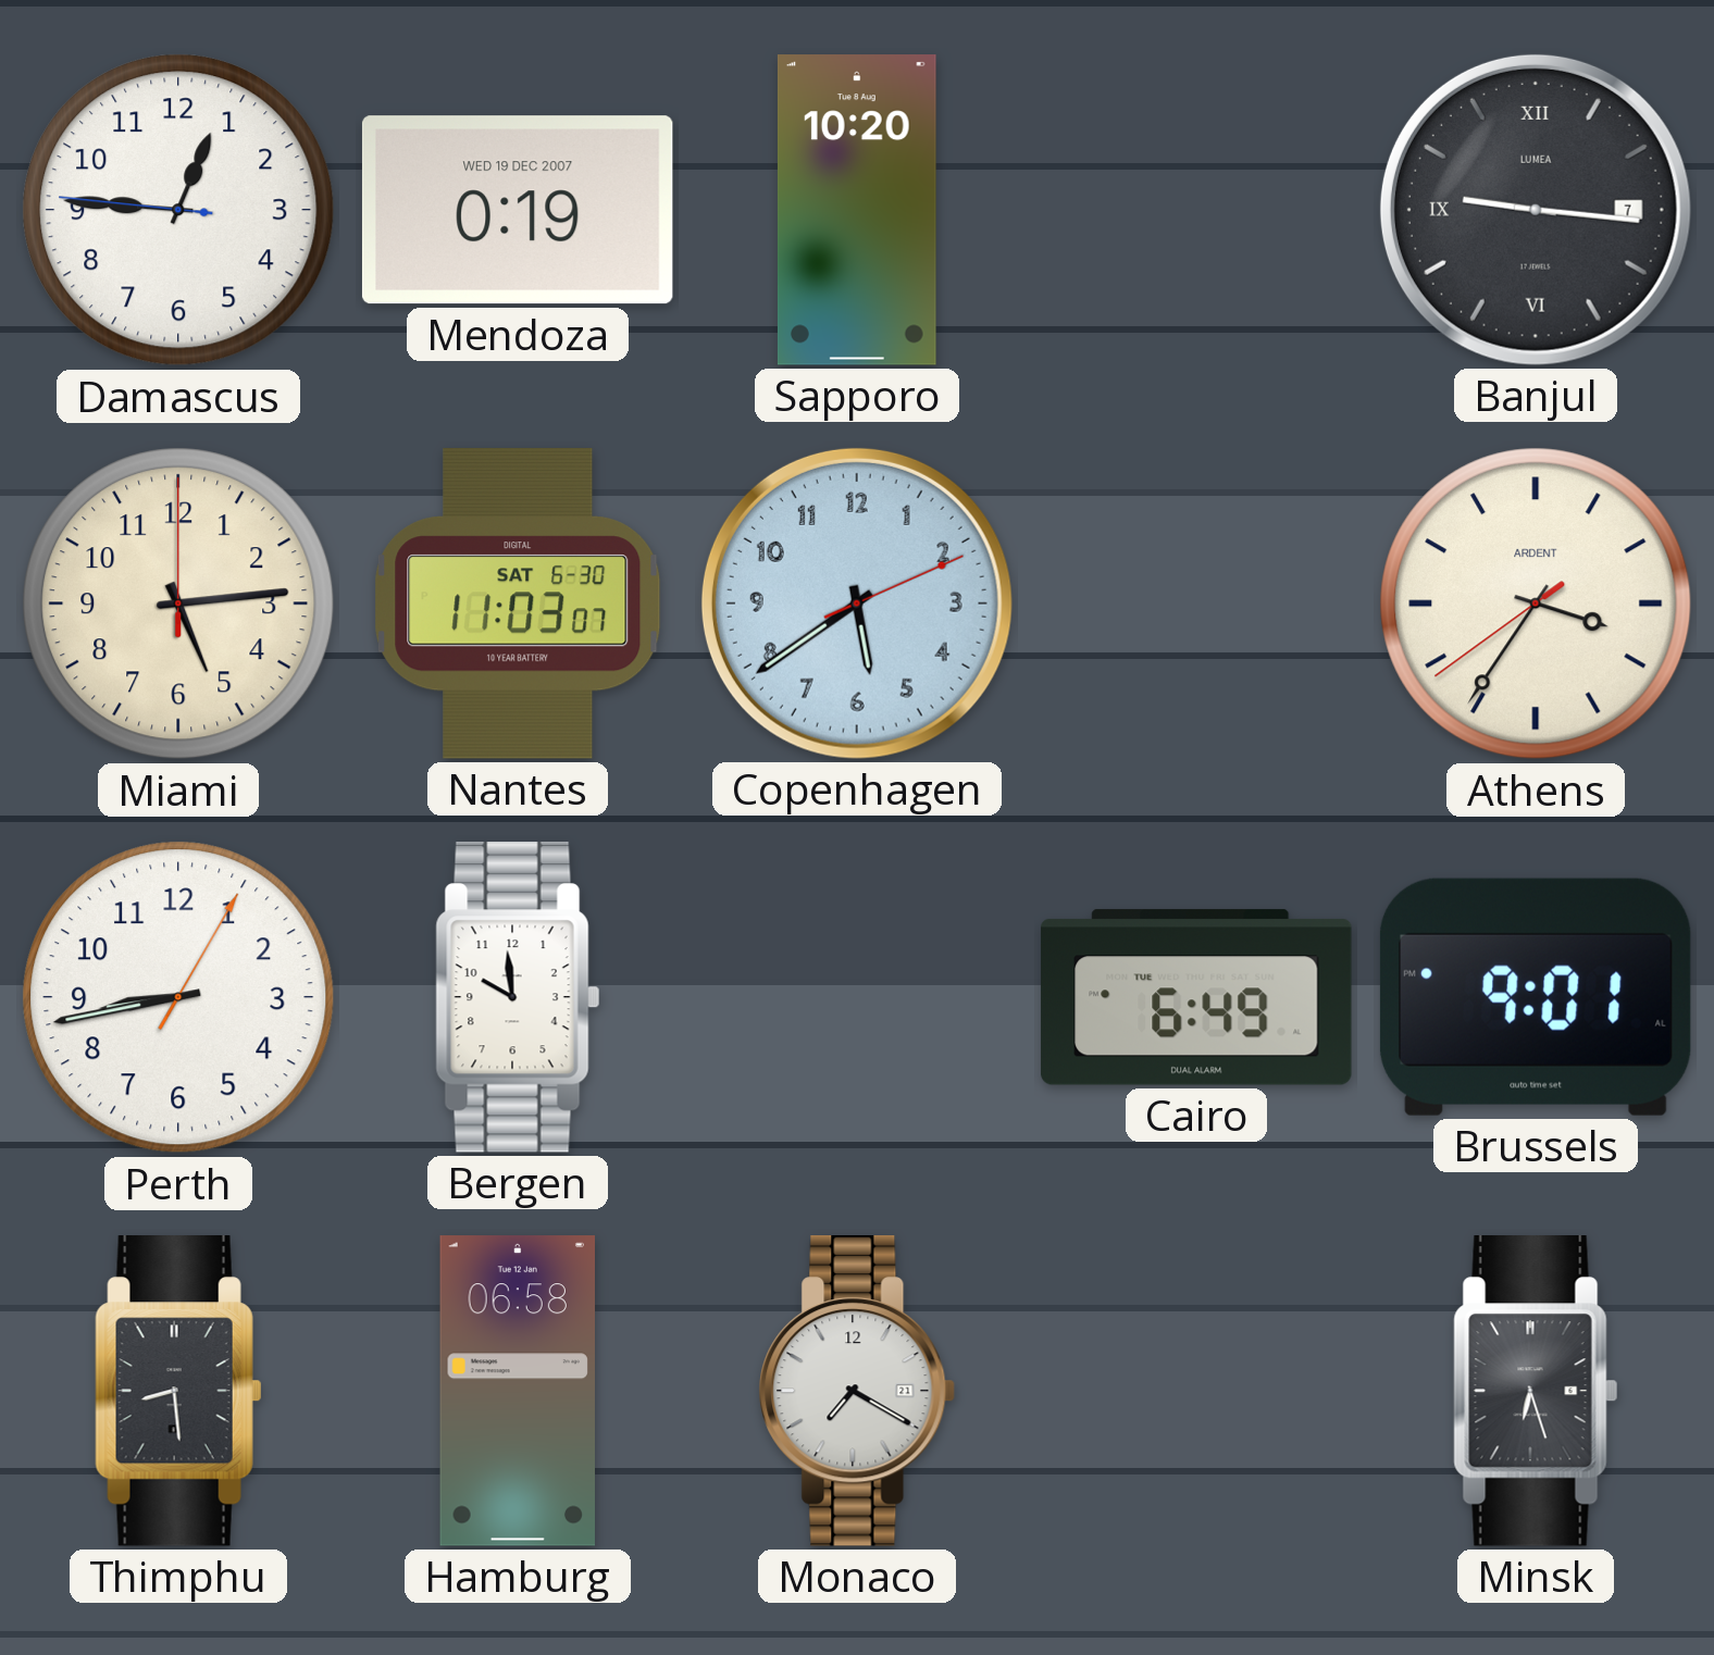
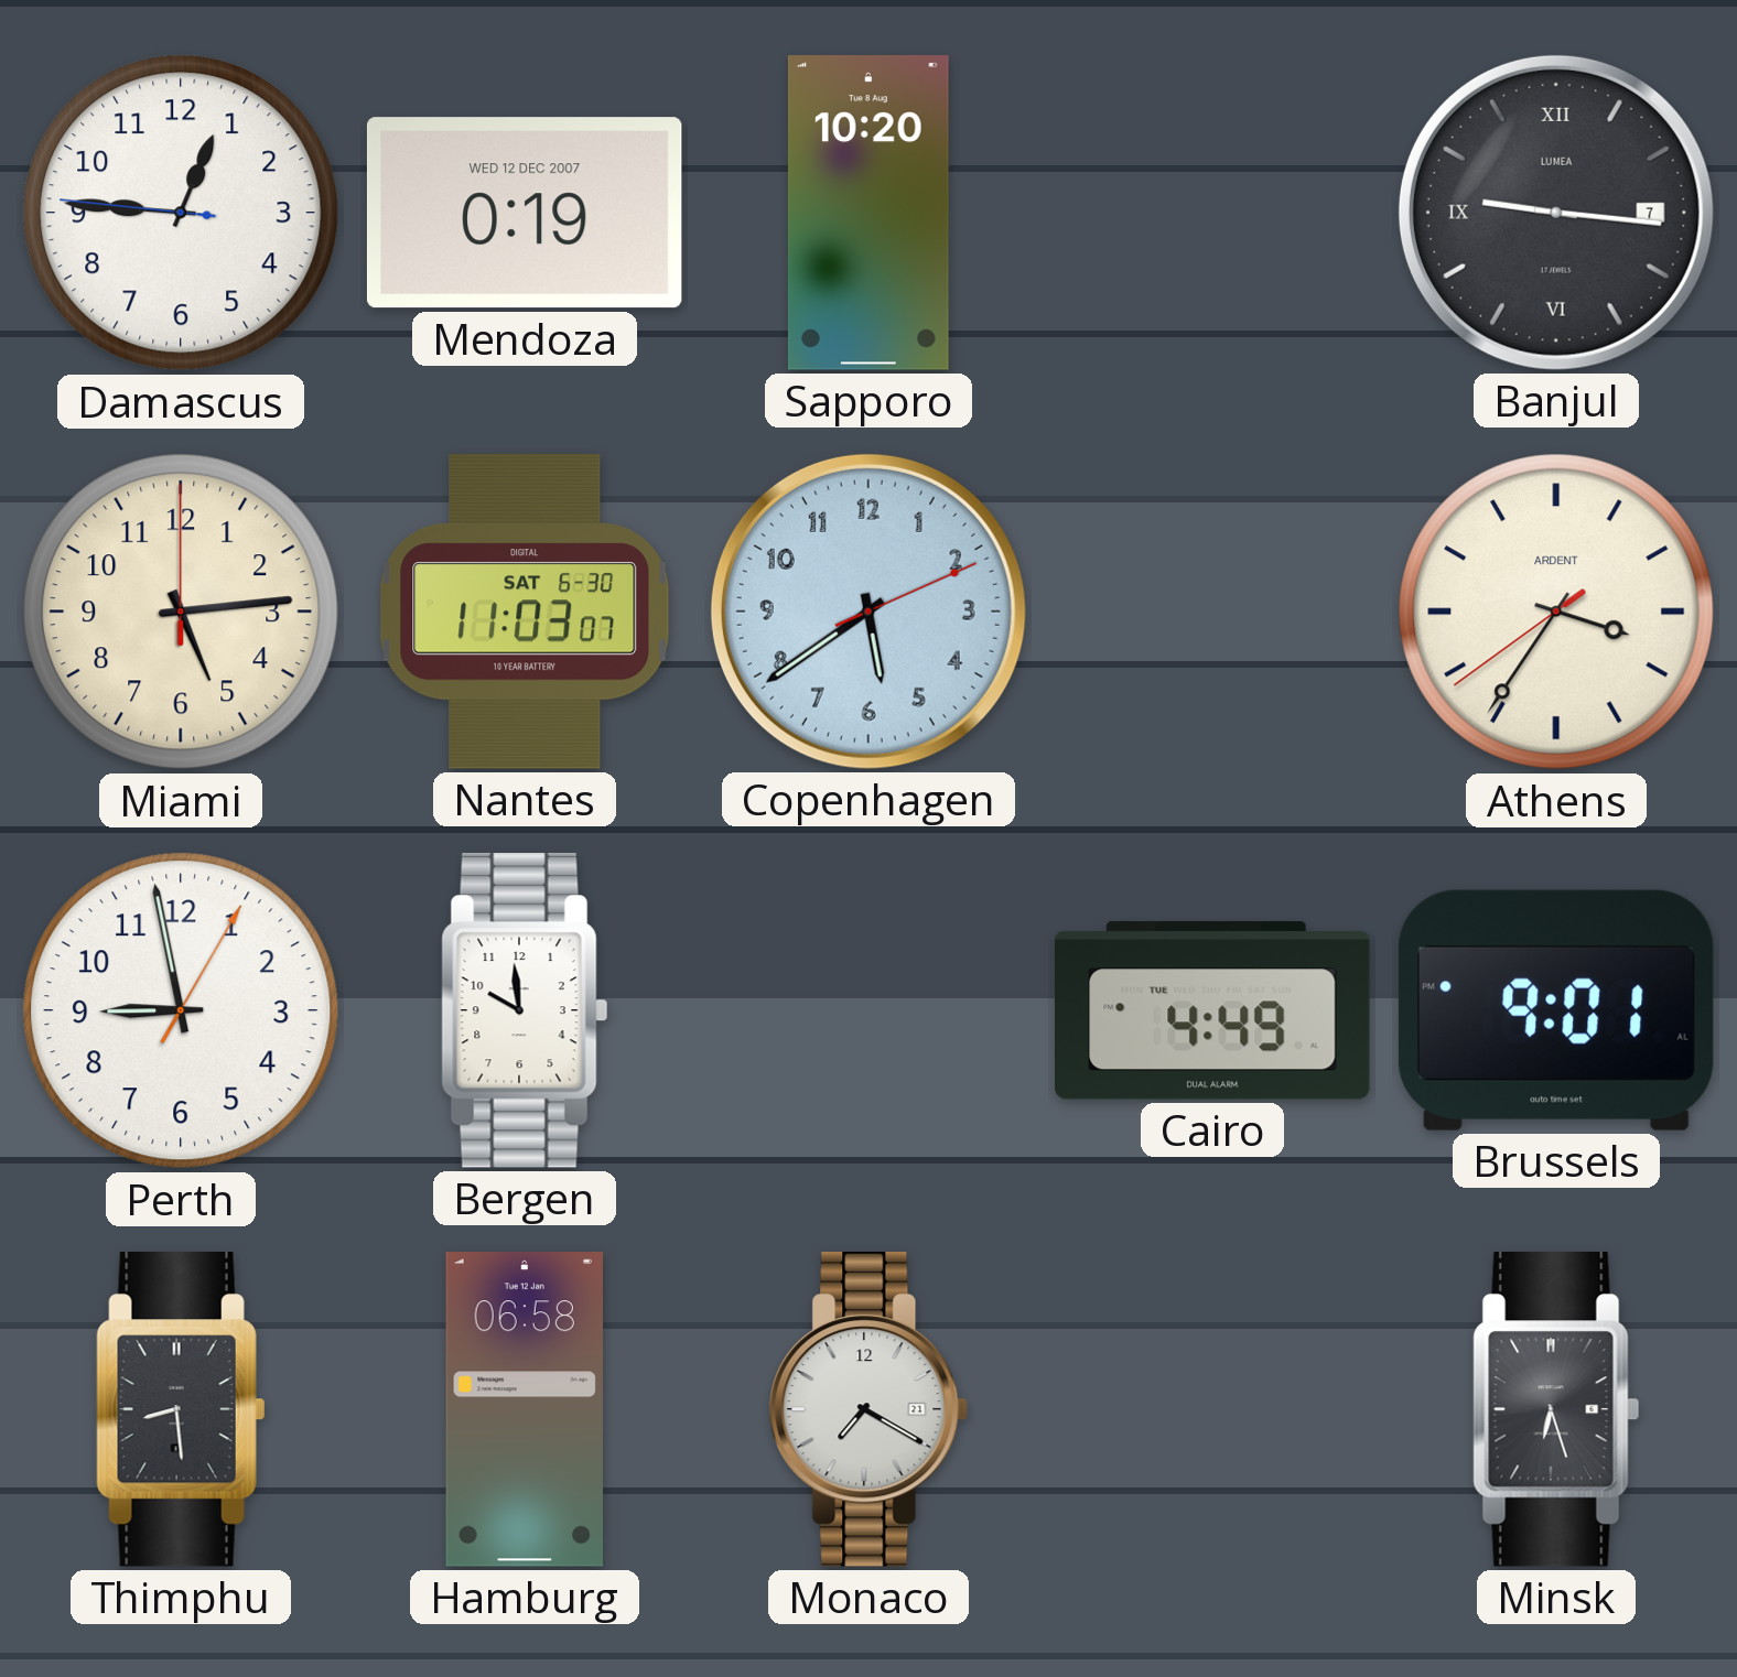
Mendoza date: WED 19 DEC 2007 -> WED 12 DEC 2007
Perth: 8:43 -> 8:58
Cairo: 6:49 -> 4:49
